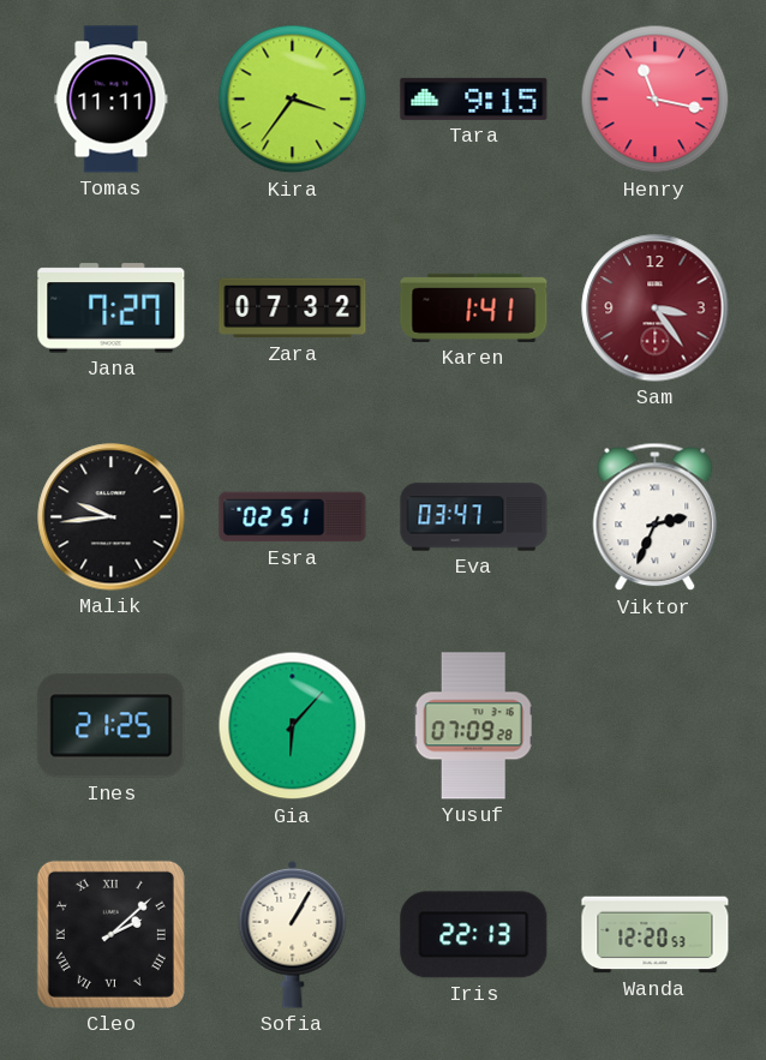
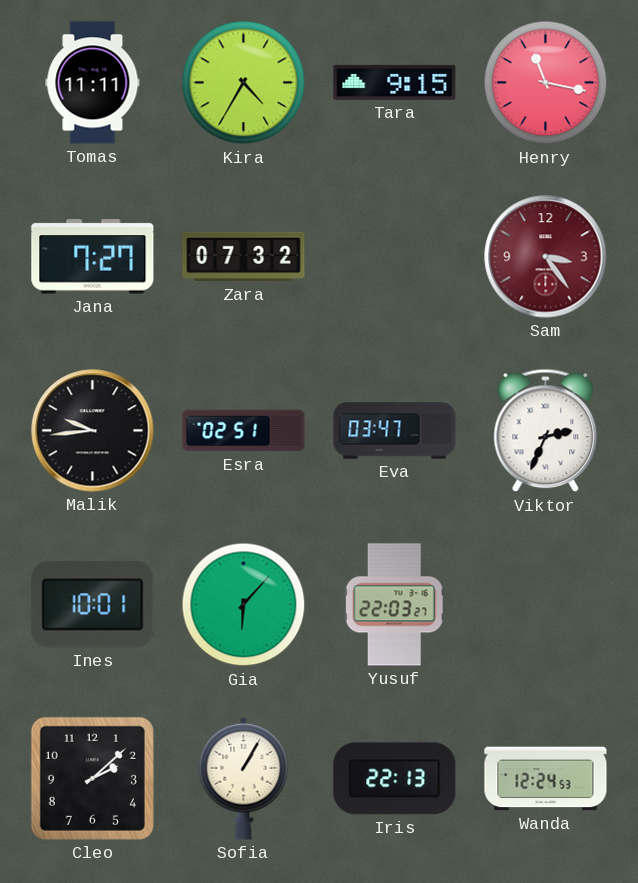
Kira: 3:36 -> 4:35
Karen: 1:41 -> none
Ines: 21:25 -> 10:01
Yusuf: 07:09 -> 22:03
Cleo numerals: Roman -> Arabic
Wanda: 12:20 -> 12:24
